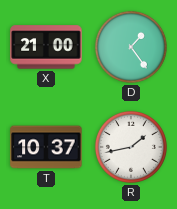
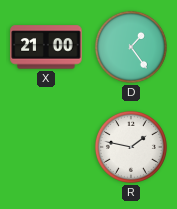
T: 10:37 -> none
R: 1:43 -> 1:47
